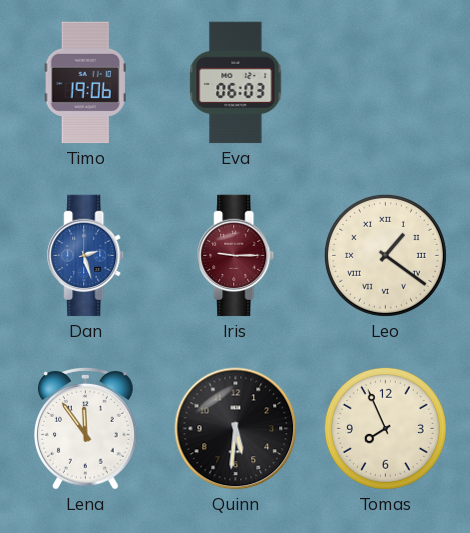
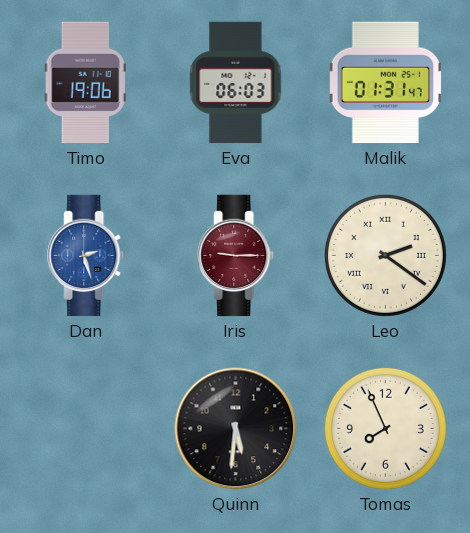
Malik: none -> 01:31
Leo: 1:21 -> 2:21
Lena: 11:54 -> none
